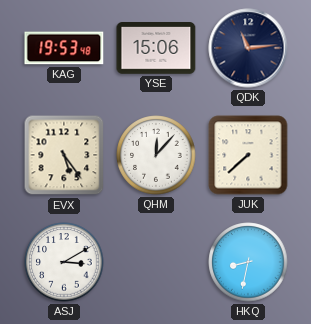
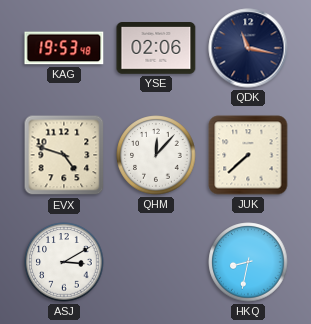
YSE: 15:06 -> 02:06
QDK: 11:14 -> 11:17
EVX: 5:24 -> 4:48
